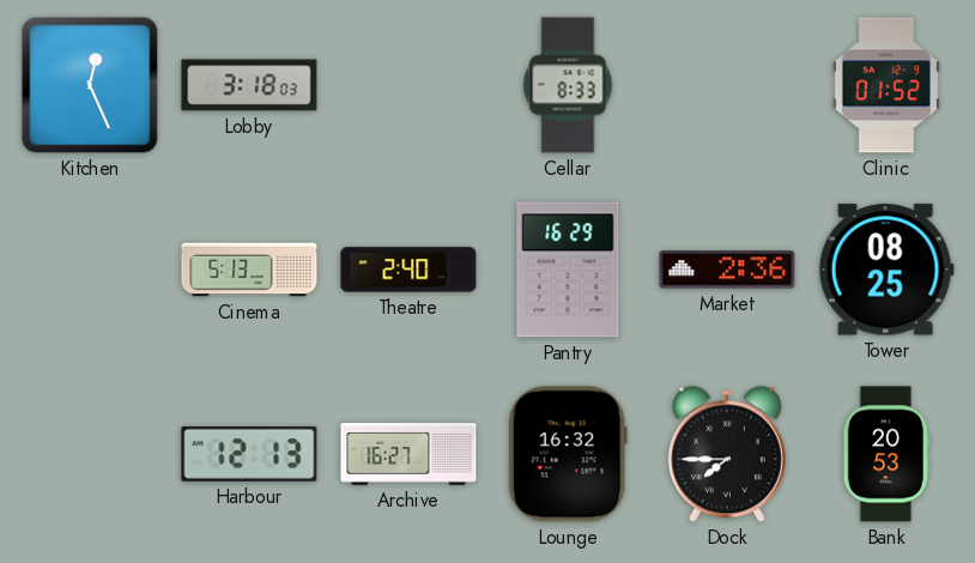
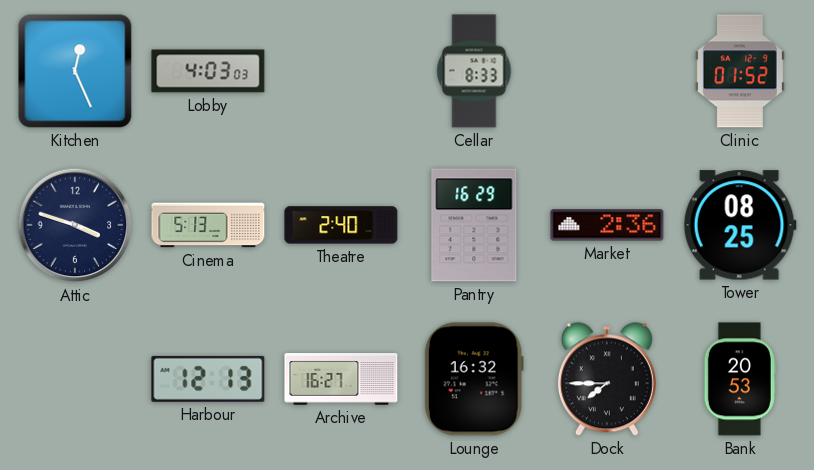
Lobby: 3:18 -> 4:03
Attic: none -> 3:48
